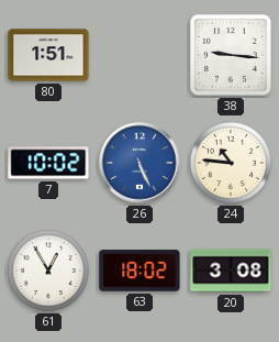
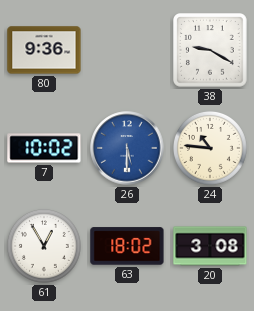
80: 1:51 -> 9:36
38: 9:16 -> 9:20
26: 5:26 -> 5:30
